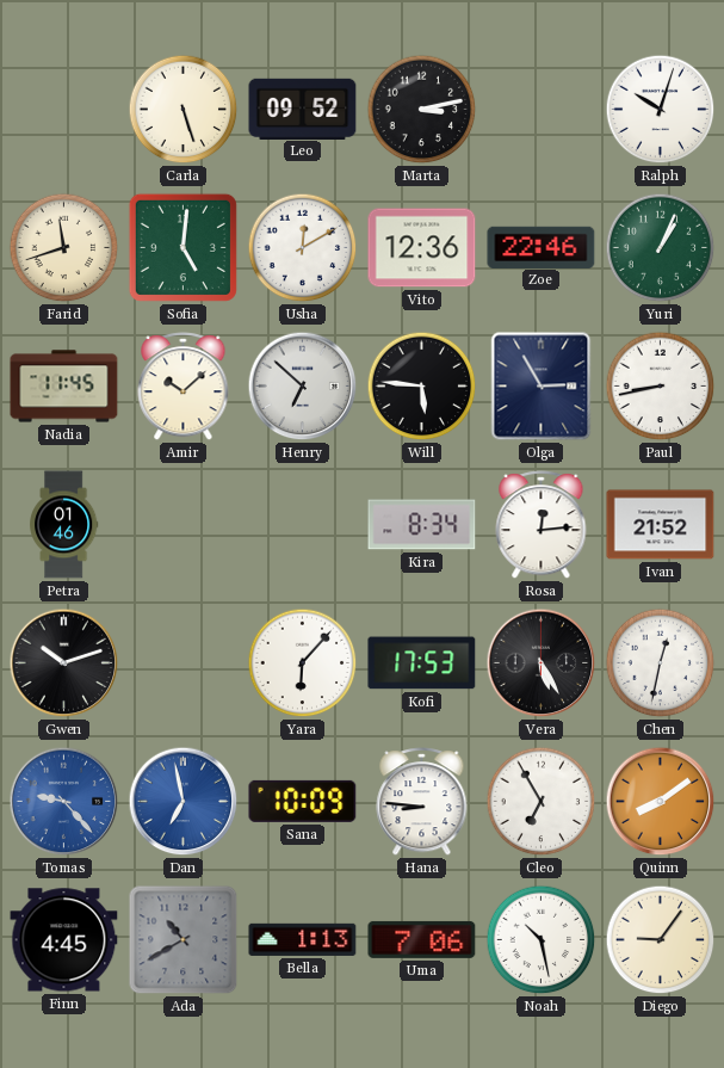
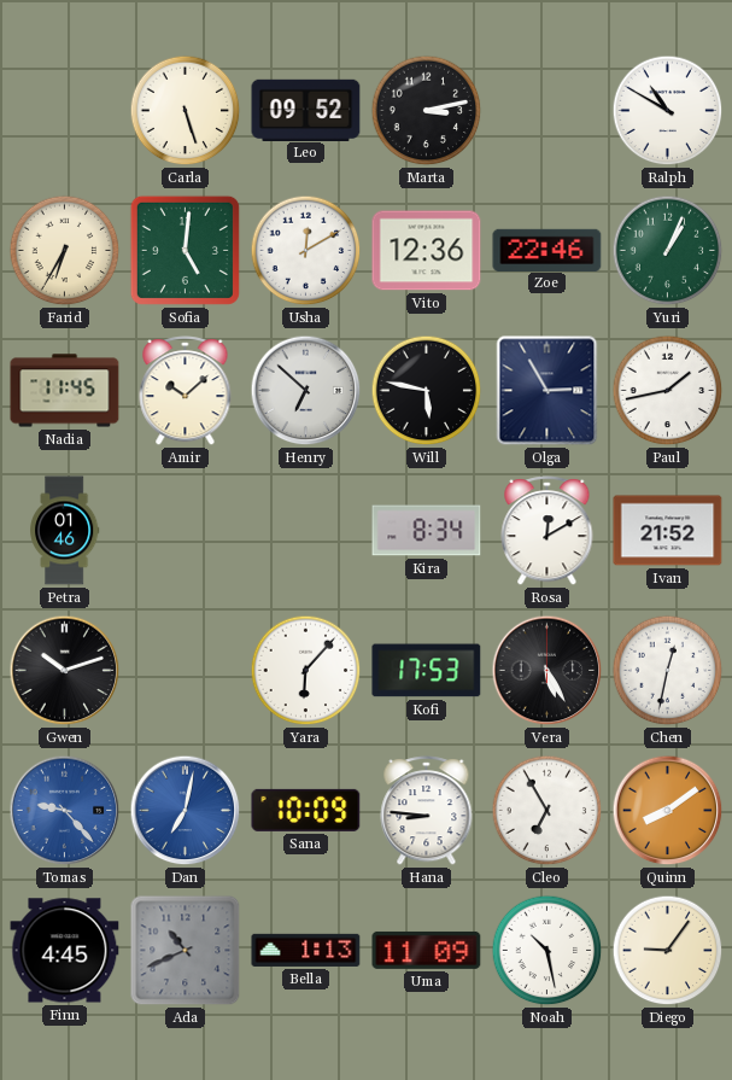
Ralph: 10:03 -> 10:50
Farid: 11:42 -> 6:35
Will: 5:46 -> 5:47
Paul: 8:43 -> 1:43
Rosa: 12:14 -> 12:10
Dan: 6:58 -> 7:02
Ada: 10:40 -> 10:41
Uma: 7:06 -> 11:09
